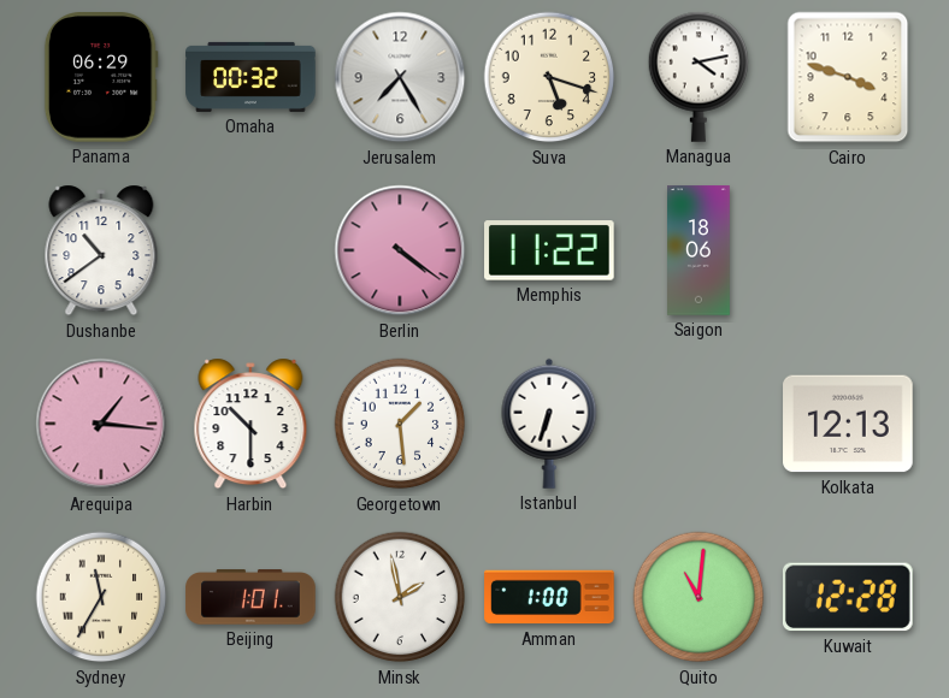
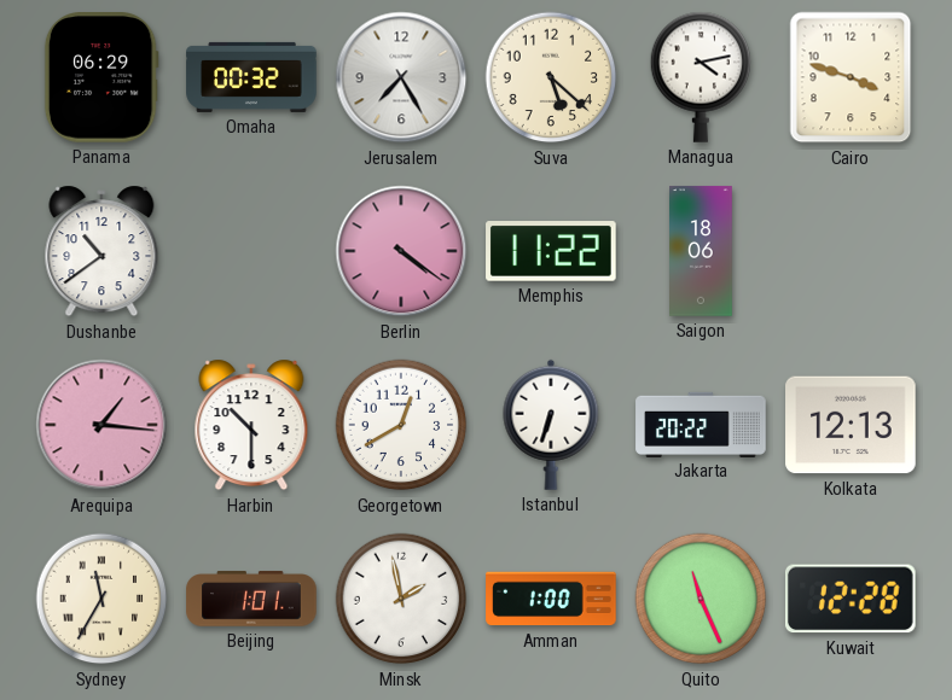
Suva: 5:18 -> 5:22
Georgetown: 1:29 -> 12:40
Jakarta: none -> 20:22
Quito: 11:01 -> 11:26
